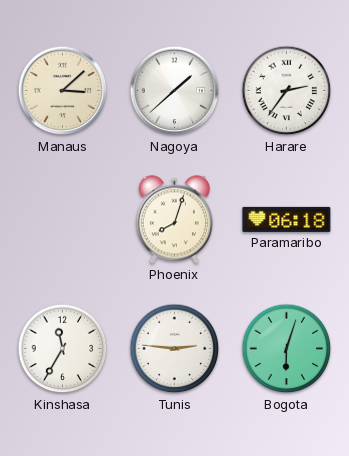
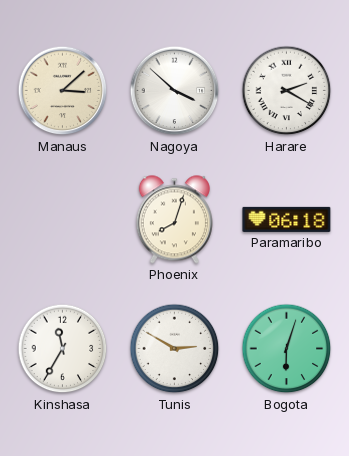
Nagoya: 1:38 -> 3:52
Harare: 2:36 -> 2:20
Tunis: 2:46 -> 2:50
